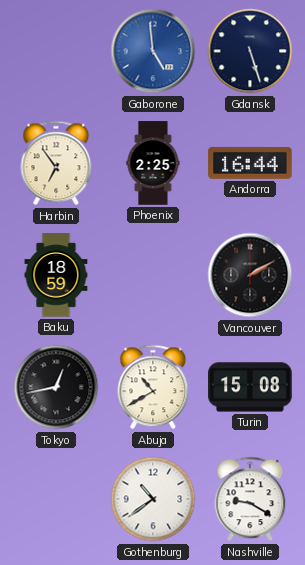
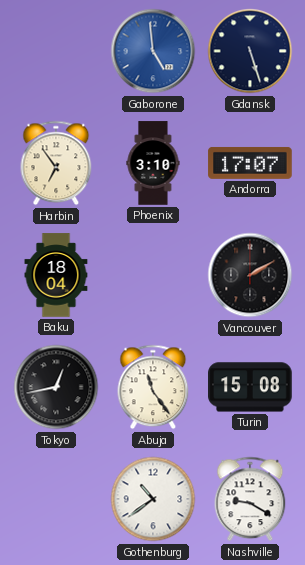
Phoenix: 2:25 -> 3:10
Andorra: 16:44 -> 17:07
Baku: 18:59 -> 18:04
Abuja: 10:40 -> 11:24
